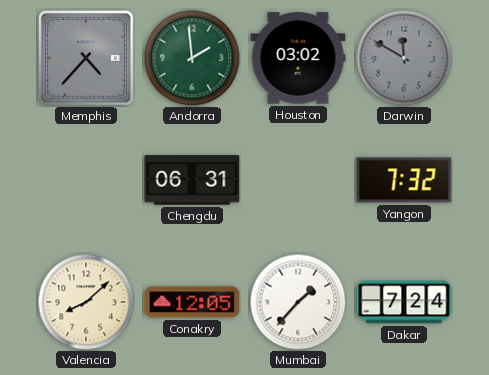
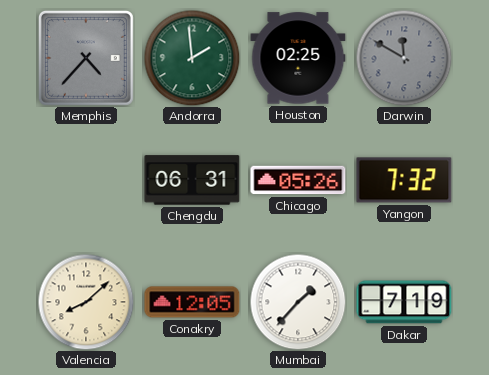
Houston: 03:02 -> 02:25
Chicago: none -> 05:26
Dakar: 7:24 -> 7:19
